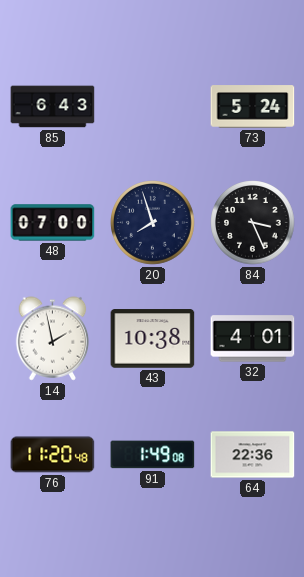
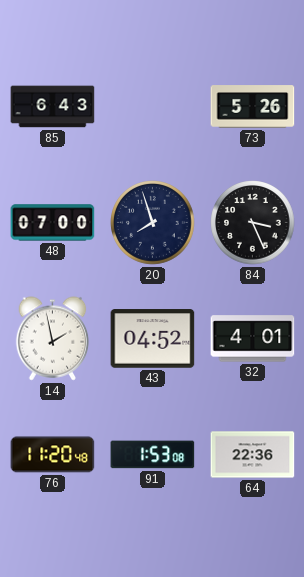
73: 5:24 -> 5:26
43: 10:38 -> 04:52
91: 1:49 -> 1:53
